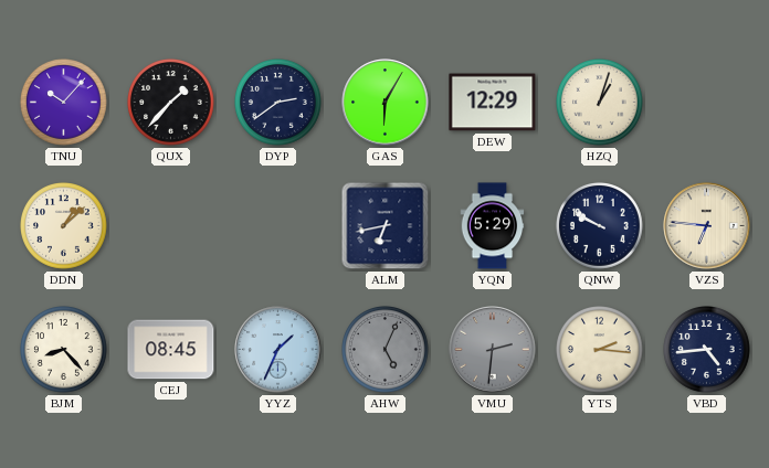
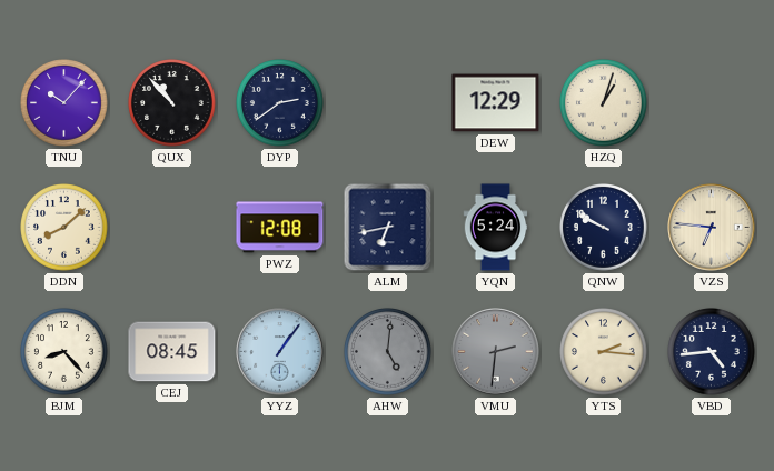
QUX: 1:37 -> 10:53
GAS: 6:05 -> none
DDN: 1:08 -> 8:08
PWZ: none -> 12:08
YQN: 5:29 -> 5:24
YYZ: 1:34 -> 1:06
AHW: 5:04 -> 5:01
